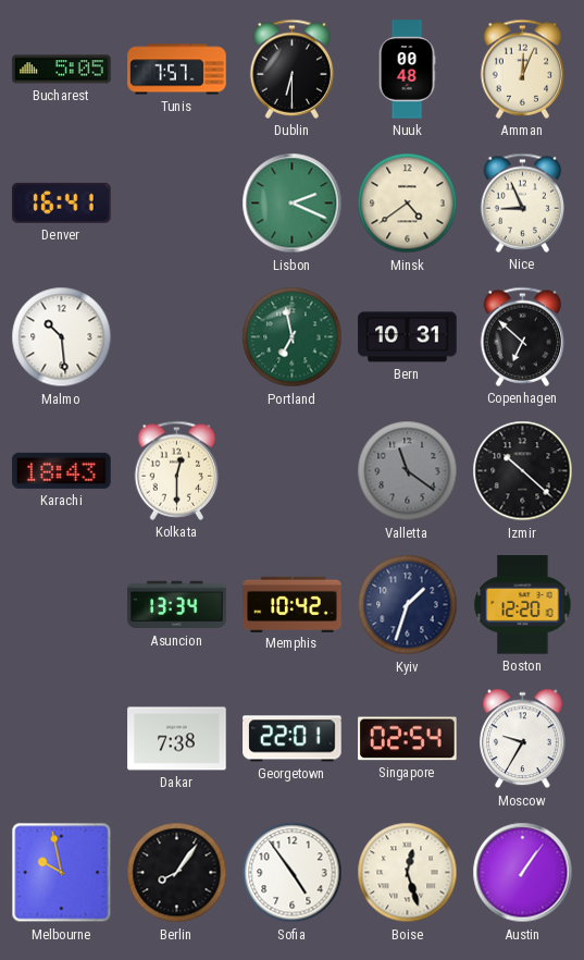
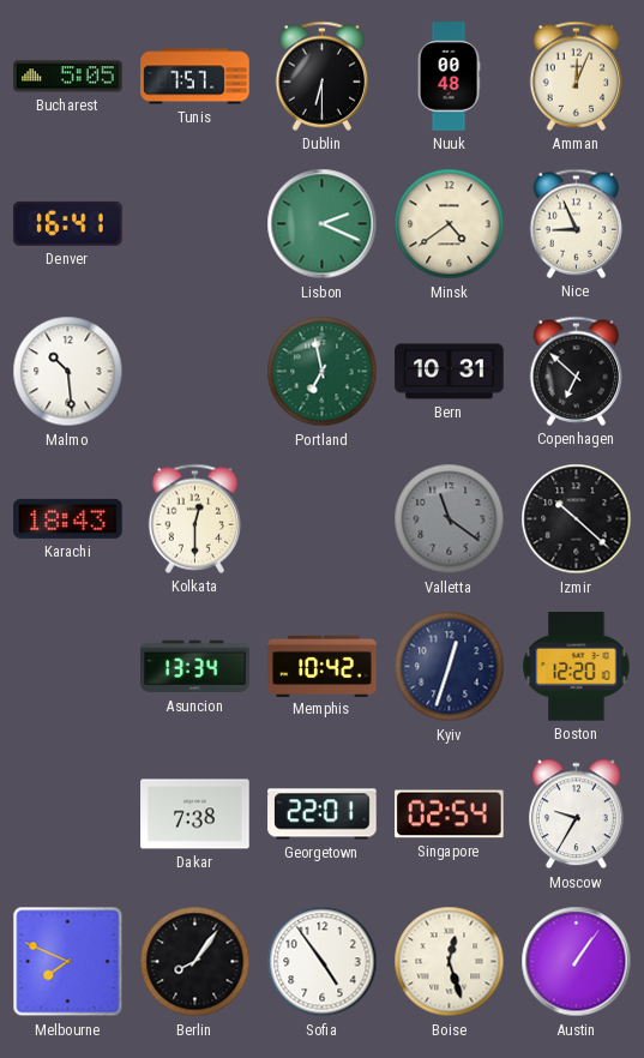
Kyiv: 1:33 -> 12:33
Melbourne: 9:58 -> 7:49
